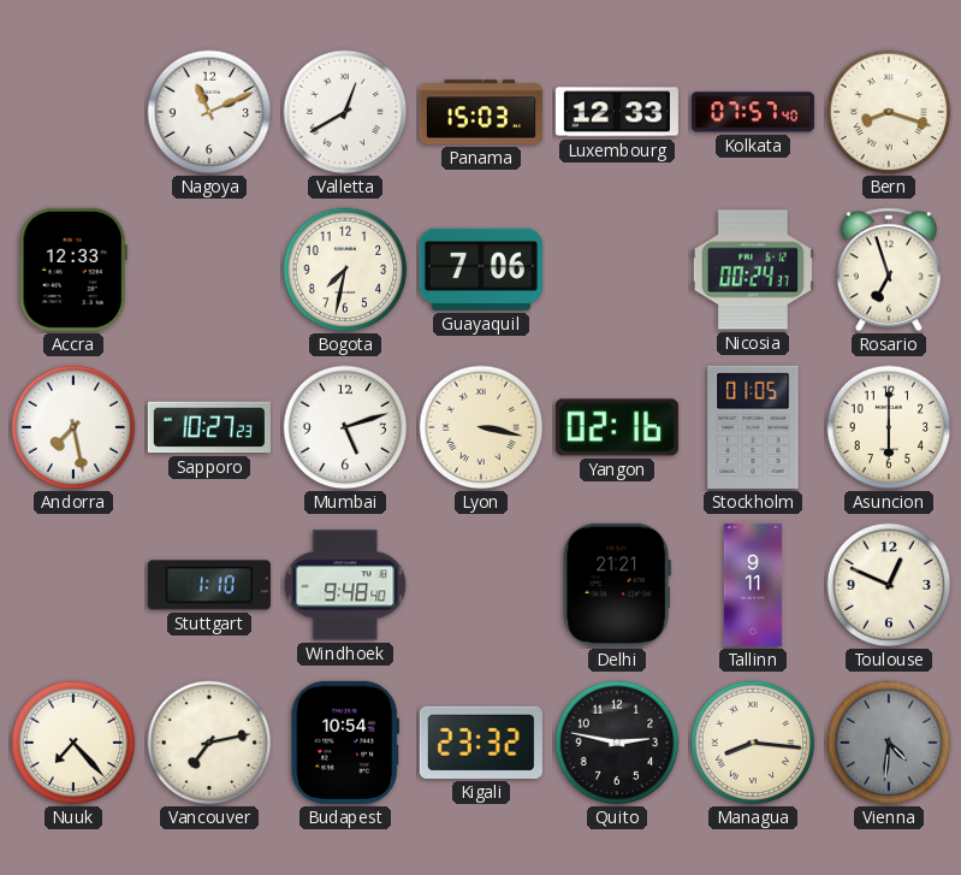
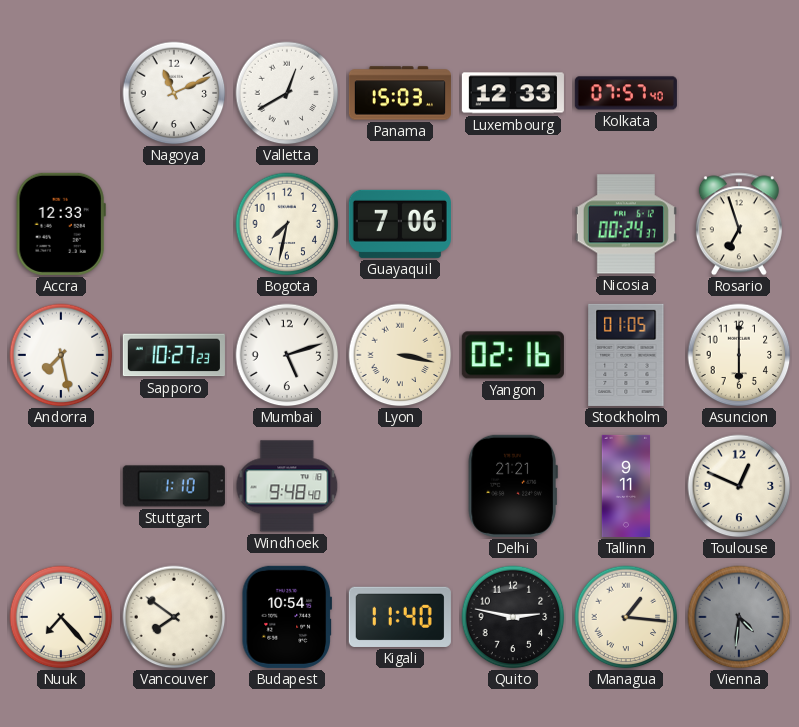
Bern: 8:18 -> none
Vancouver: 7:13 -> 7:51
Kigali: 23:32 -> 11:40
Managua: 8:16 -> 1:16
